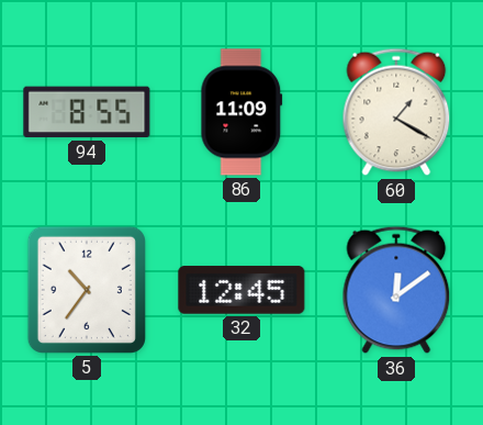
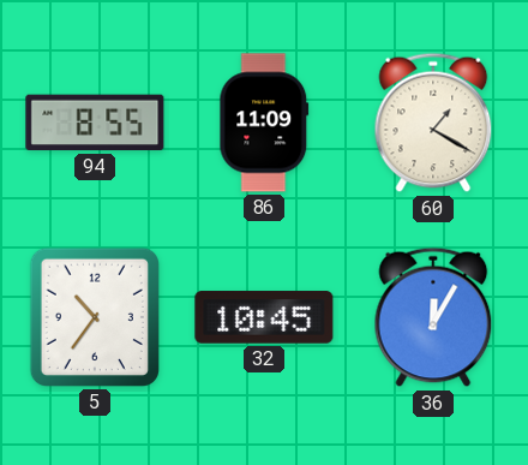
32: 12:45 -> 10:45
36: 12:09 -> 12:05
